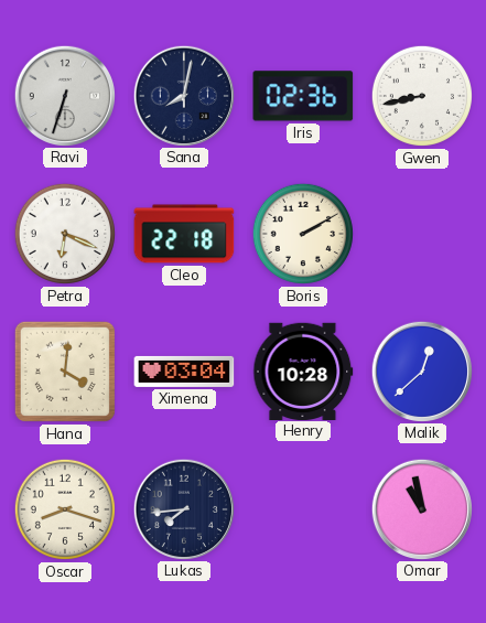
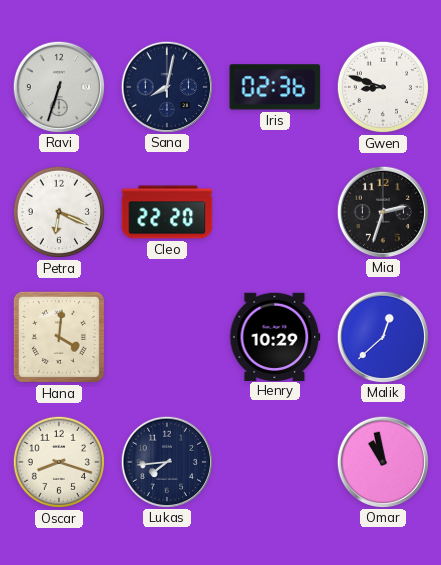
Gwen: 8:43 -> 8:48
Cleo: 22:18 -> 22:20
Boris: 2:10 -> none
Mia: none -> 2:33
Ximena: 03:04 -> none
Henry: 10:28 -> 10:29
